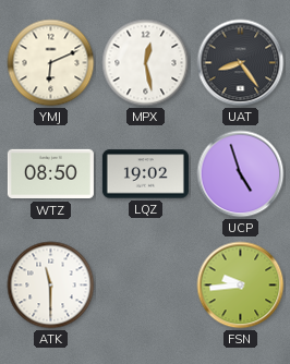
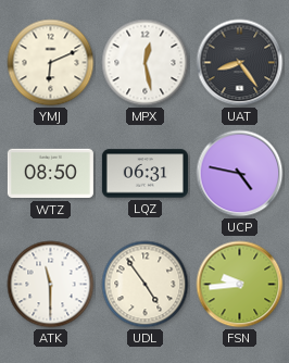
LQZ: 19:02 -> 06:31
UCP: 4:57 -> 4:47
UDL: none -> 4:54
